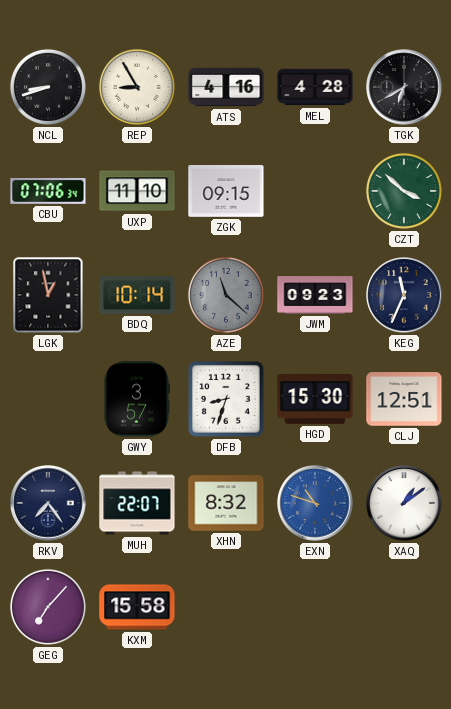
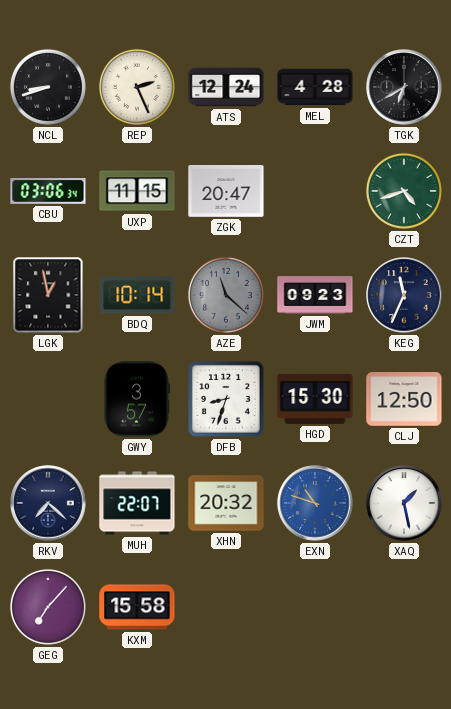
REP: 8:55 -> 2:26
ATS: 4:16 -> 12:24
CBU: 07:06 -> 03:06
UXP: 11:10 -> 11:15
ZGK: 09:15 -> 20:47
CZT: 3:52 -> 4:42
CLJ: 12:51 -> 12:50
RKV: 7:24 -> 7:22
XHN: 8:32 -> 20:32
XAQ: 1:09 -> 1:28
